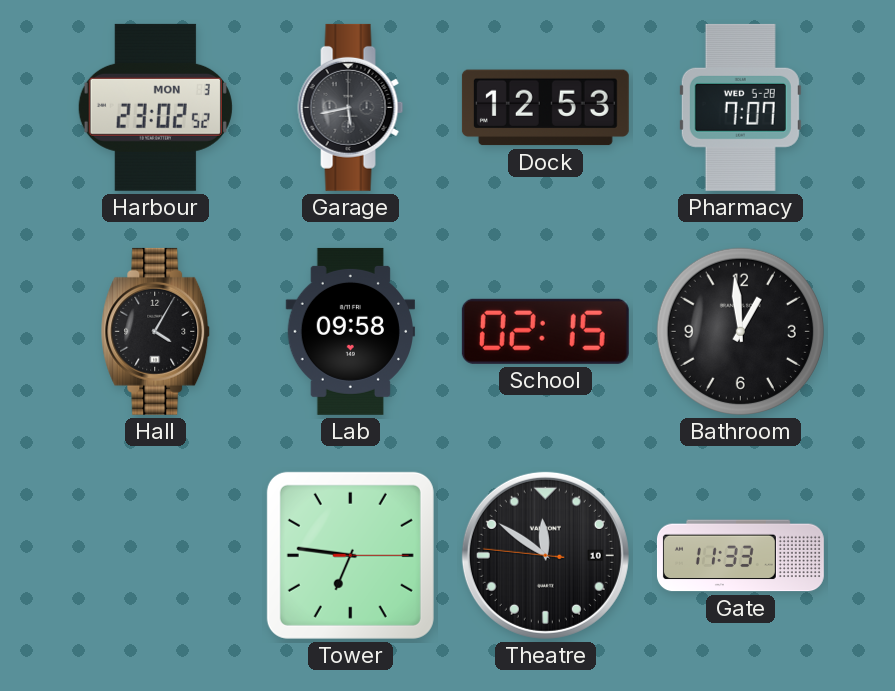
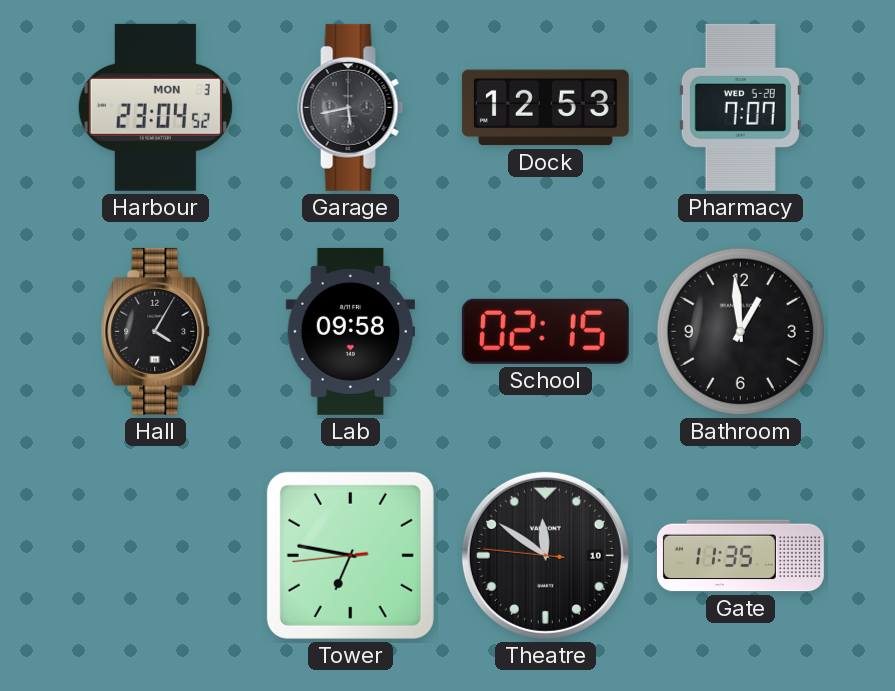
Harbour: 23:02 -> 23:04
Tower: 6:46:15 -> 6:46:44
Gate: 11:33 -> 11:35
